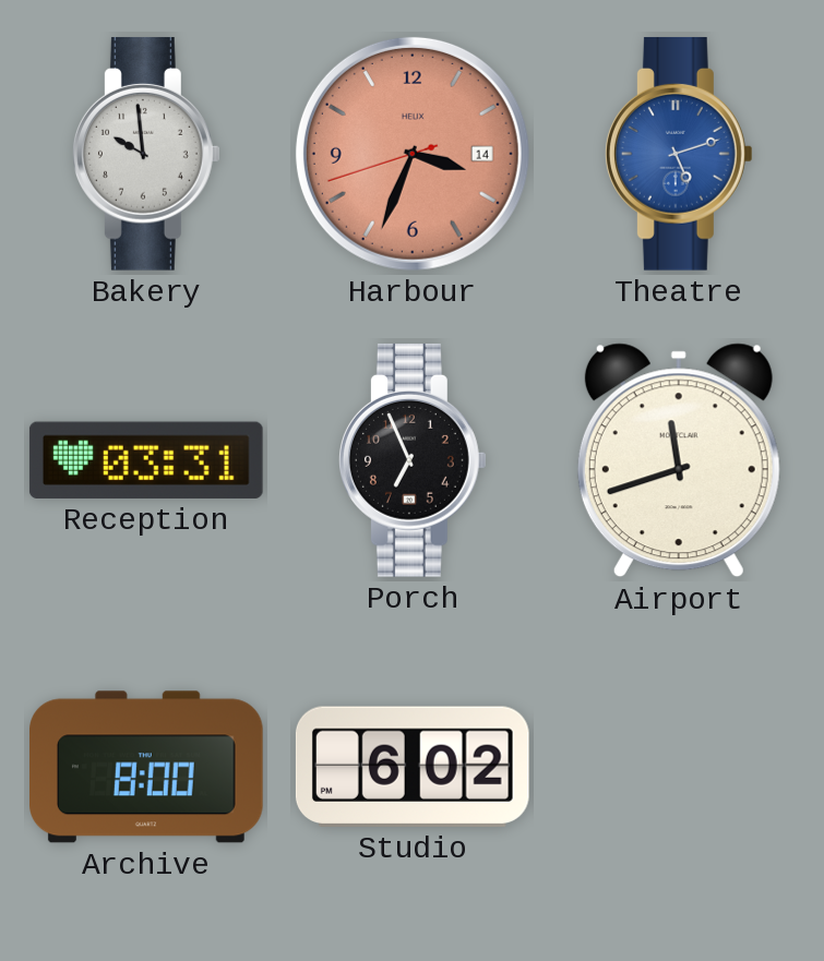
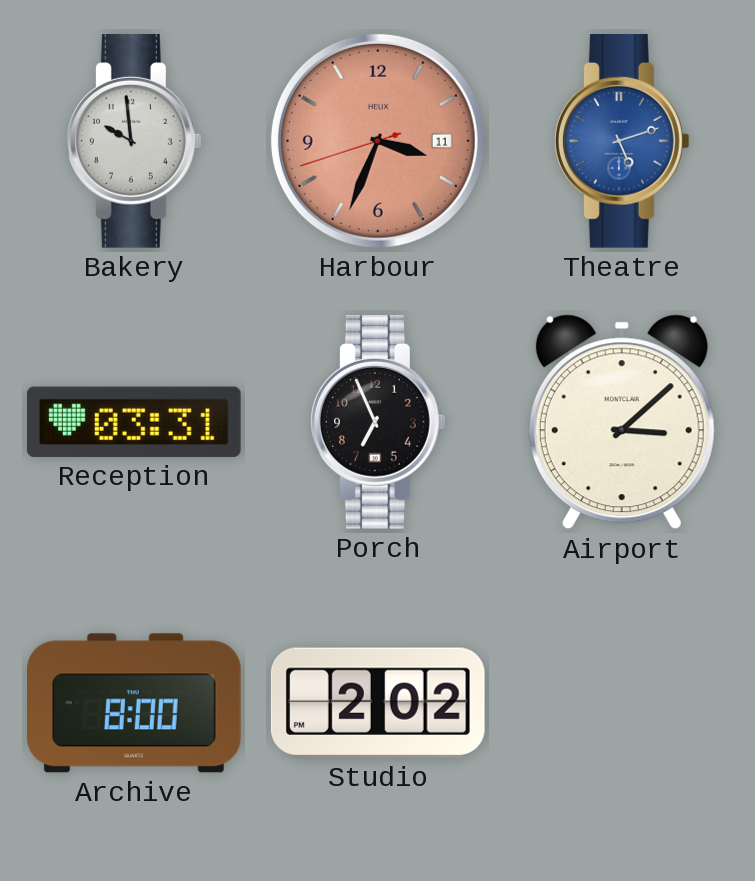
Harbour date: 14 -> 11
Airport: 11:42 -> 3:08
Studio: 6:02 -> 2:02
